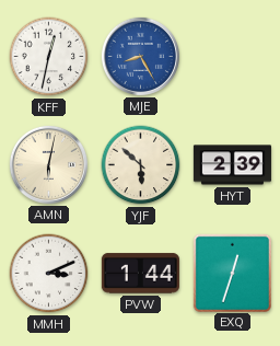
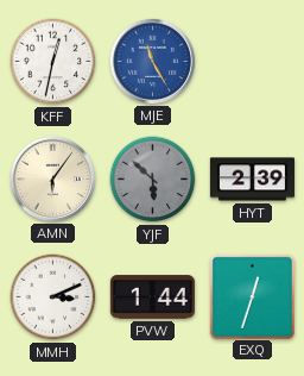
MJE: 8:25 -> 11:25
AMN: 6:02 -> 6:06
YJF dial: cream -> grey
